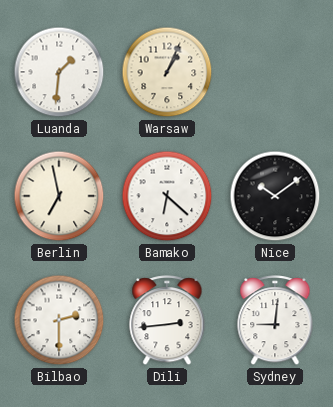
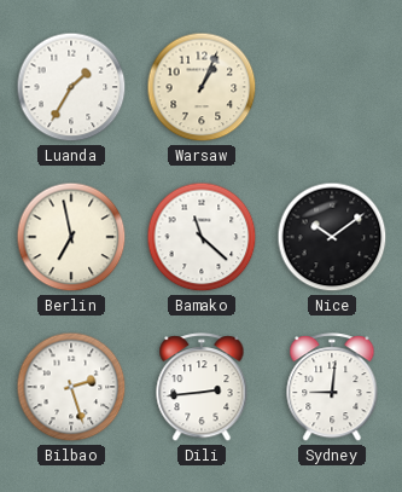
Luanda: 1:31 -> 1:35
Bamako: 6:22 -> 11:22
Bilbao: 2:30 -> 2:27
